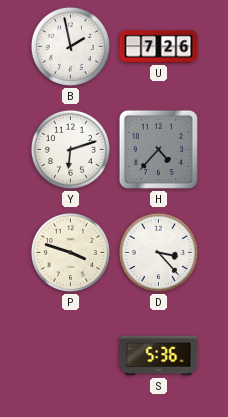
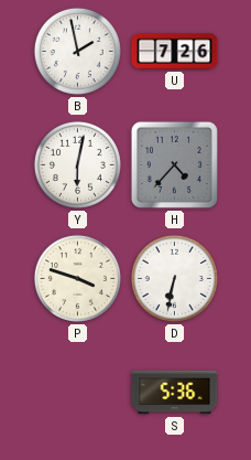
Y: 6:12 -> 6:02
D: 3:23 -> 6:32
